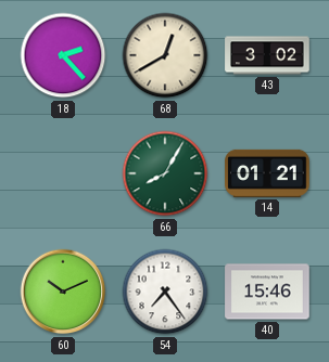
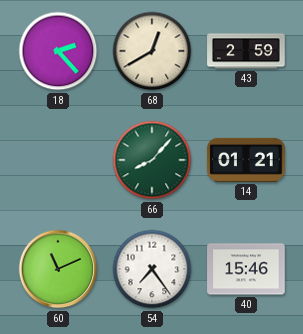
43: 3:02 -> 2:59
66: 8:05 -> 8:07
60: 10:11 -> 11:11
